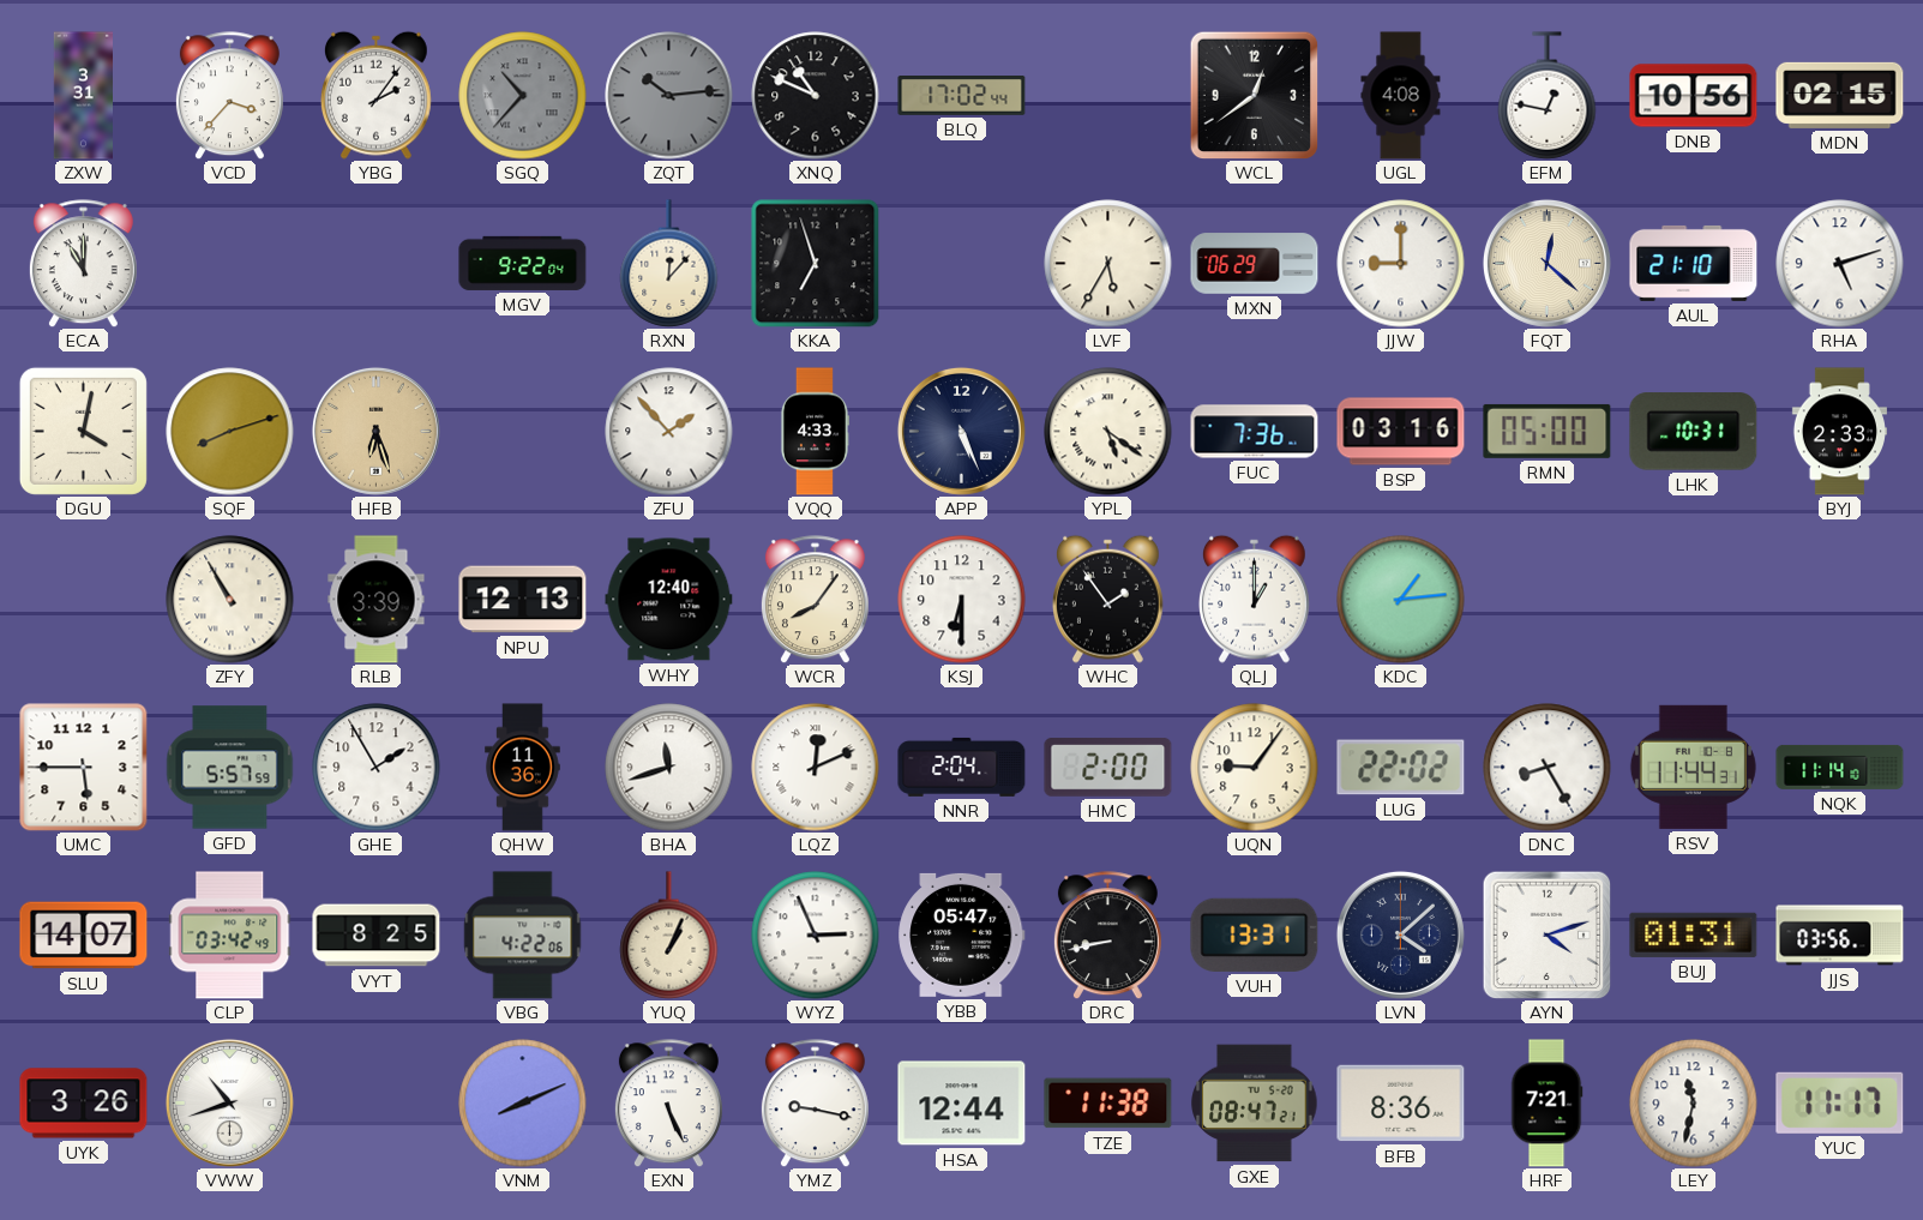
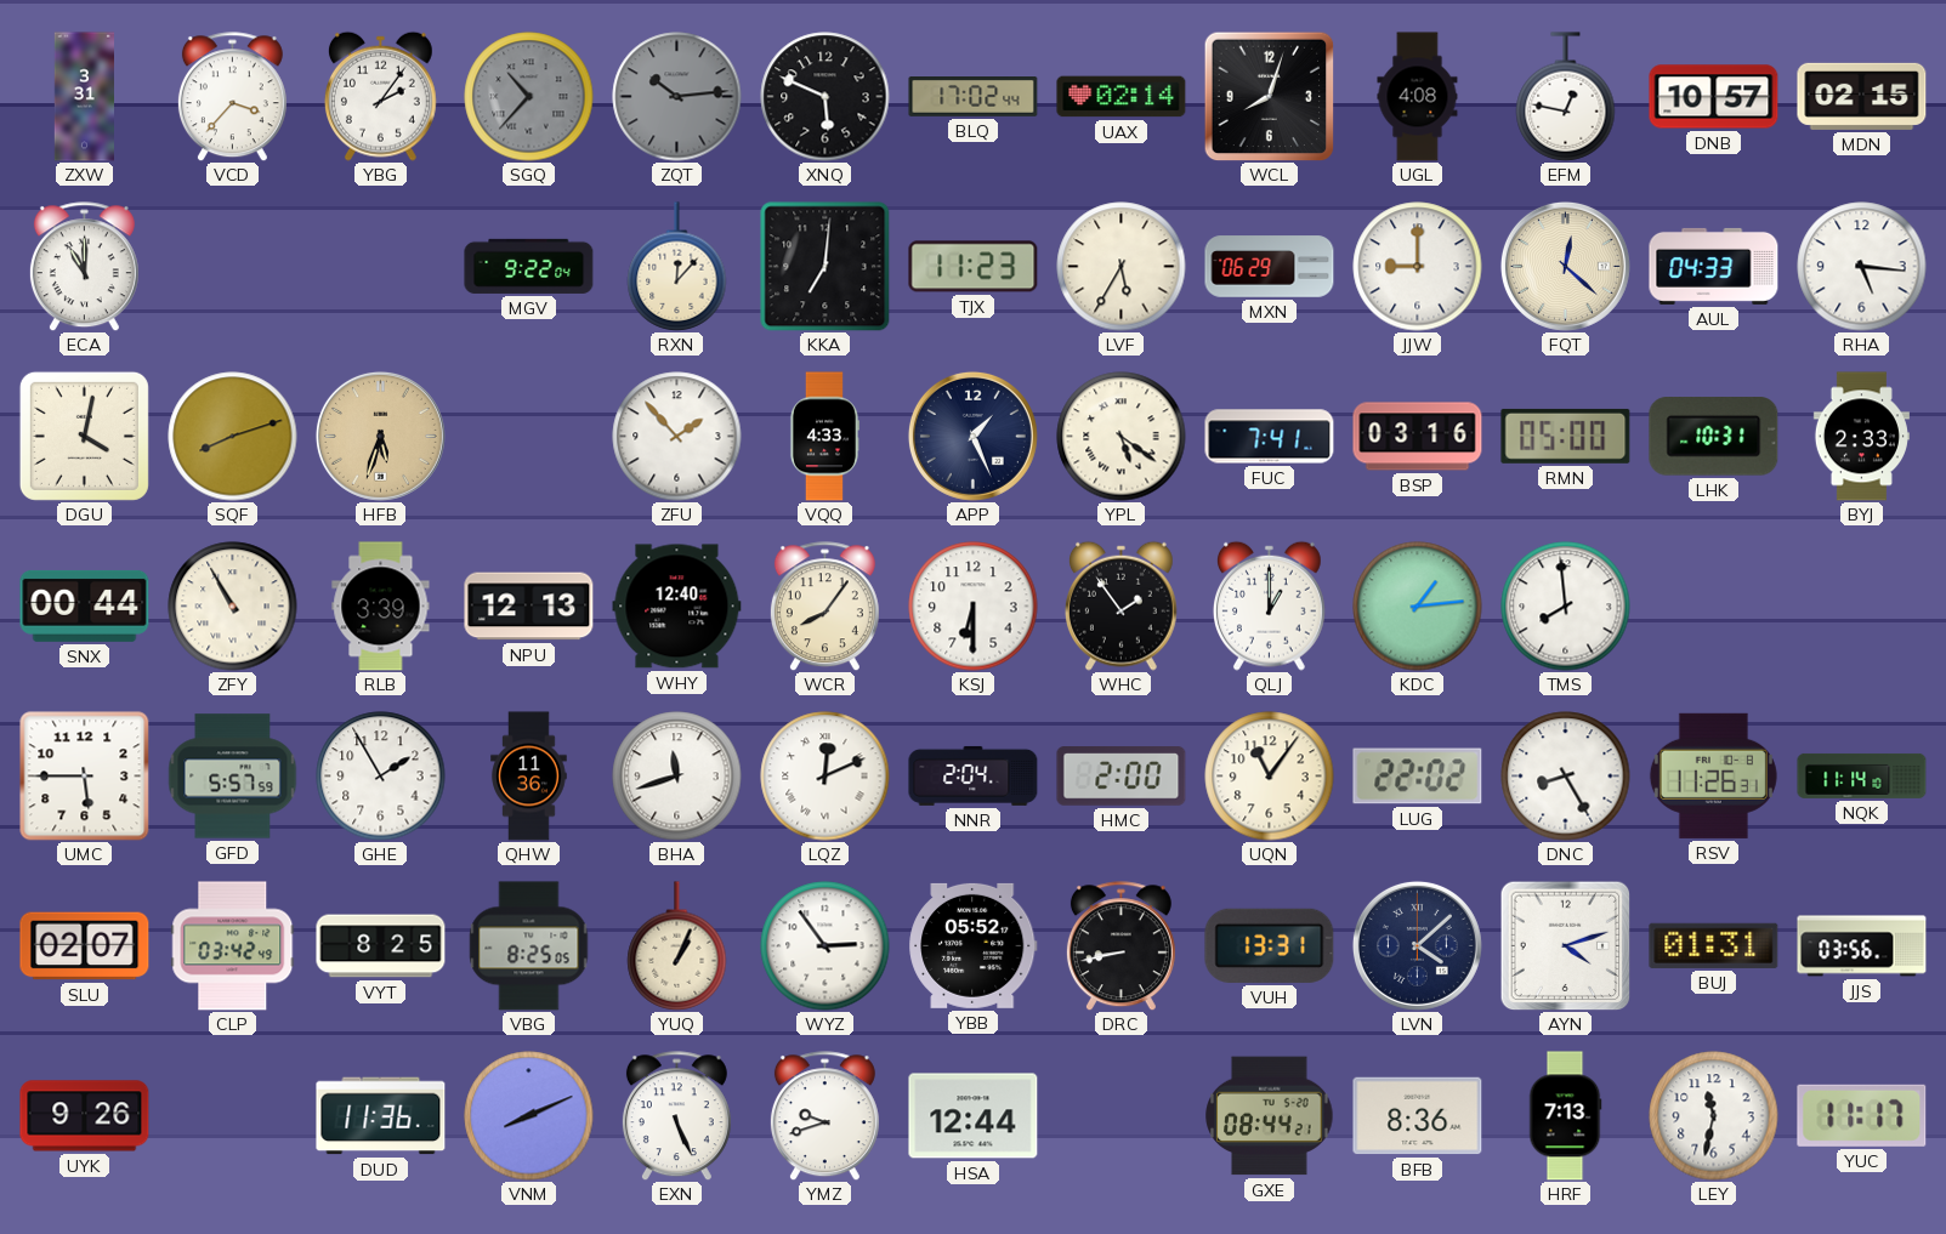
XNQ: 10:49 -> 5:49
UAX: none -> 02:14
WCL: 12:39 -> 8:03
DNB: 10:56 -> 10:57
KKA: 6:57 -> 7:01
TJX: none -> 11:23
AUL: 21:10 -> 04:33
RHA: 5:12 -> 5:16
HFB: 6:27 -> 5:33
APP: 5:26 -> 1:26
FUC: 7:36 -> 7:41
SNX: none -> 00:44
TMS: none -> 7:59
UQN: 9:06 -> 11:06
RSV: 11:44 -> 11:26
SLU: 14:07 -> 02:07
VBG: 4:22 -> 8:25
WYZ: 2:56 -> 2:54
YBB: 05:47 -> 05:52
UYK: 3:26 -> 9:26
VWW: 10:42 -> none
DUD: none -> 11:36
YMZ: 9:17 -> 9:42
TZE: 11:38 -> none
GXE: 08:47 -> 08:44
HRF: 7:21 -> 7:13
